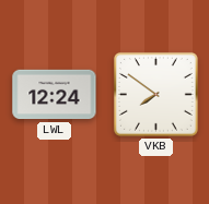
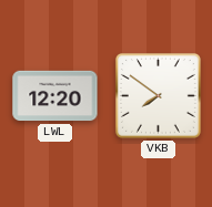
LWL: 12:24 -> 12:20
